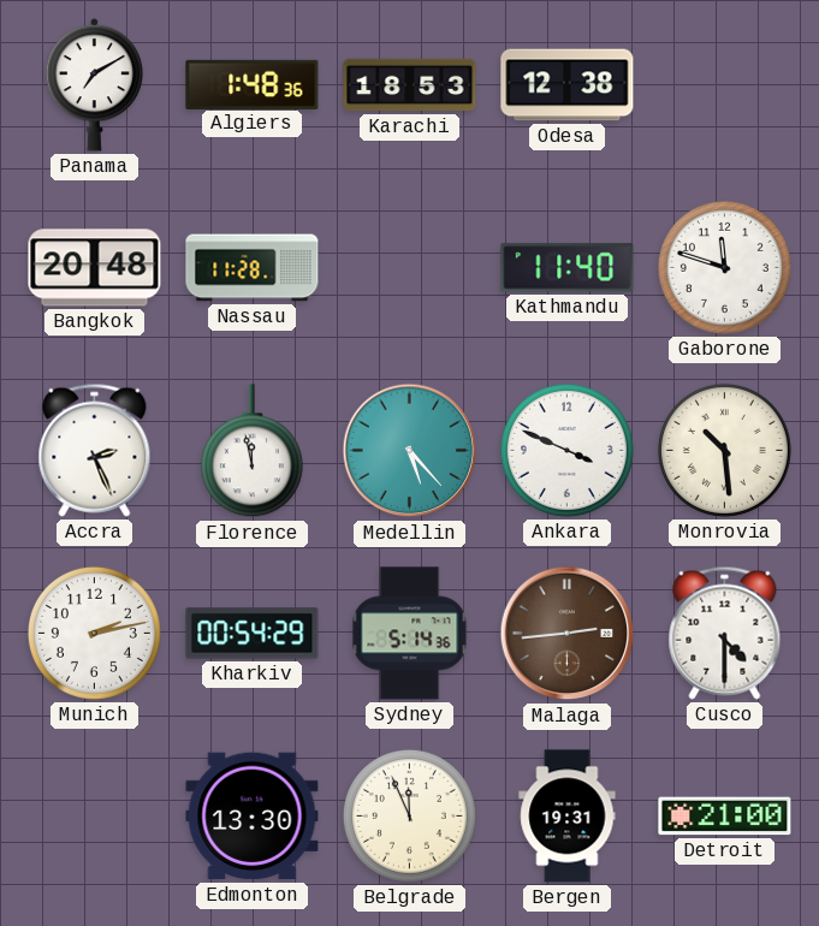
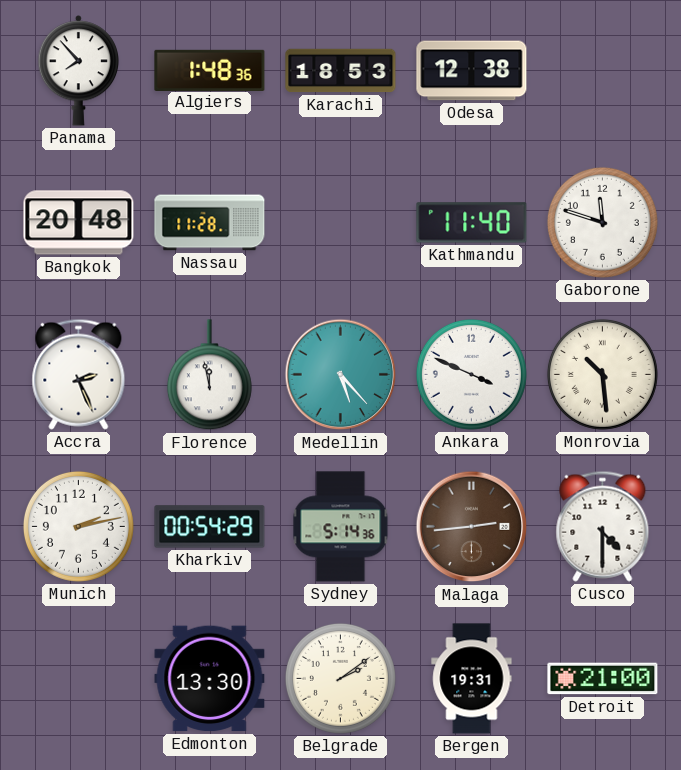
Panama: 7:10 -> 7:53
Belgrade: 11:56 -> 2:09
